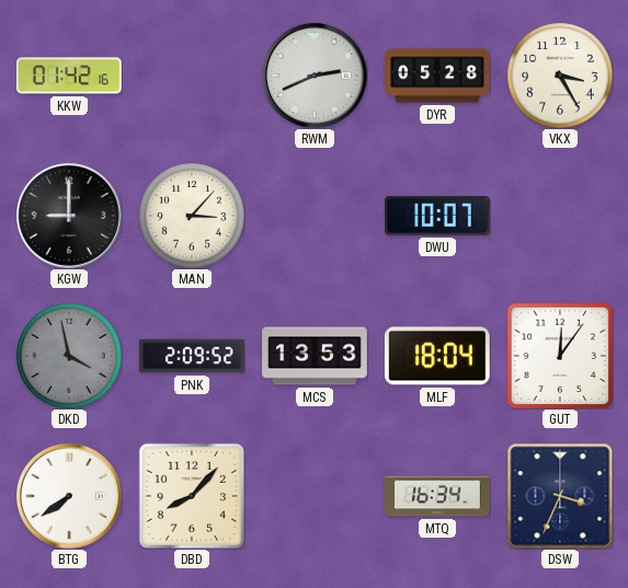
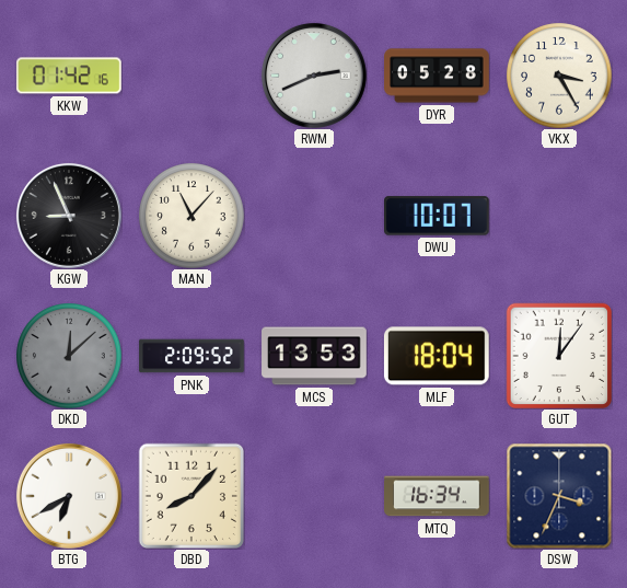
KGW: 9:00 -> 8:56
MAN: 3:07 -> 11:07
DKD: 3:58 -> 12:08
BTG: 7:39 -> 6:40
